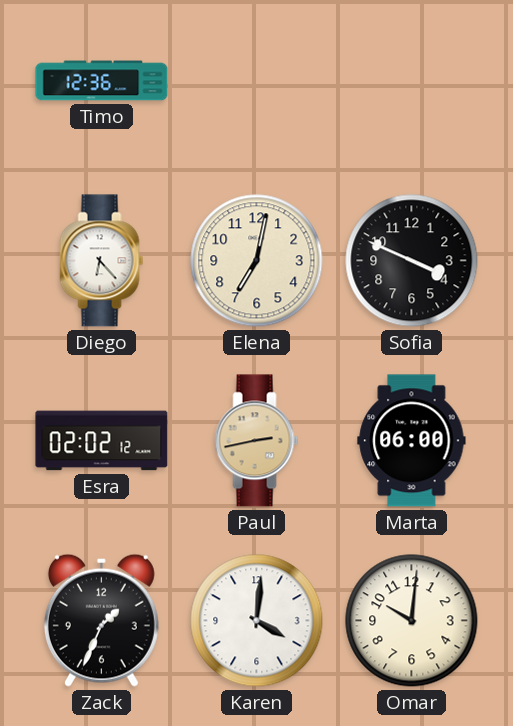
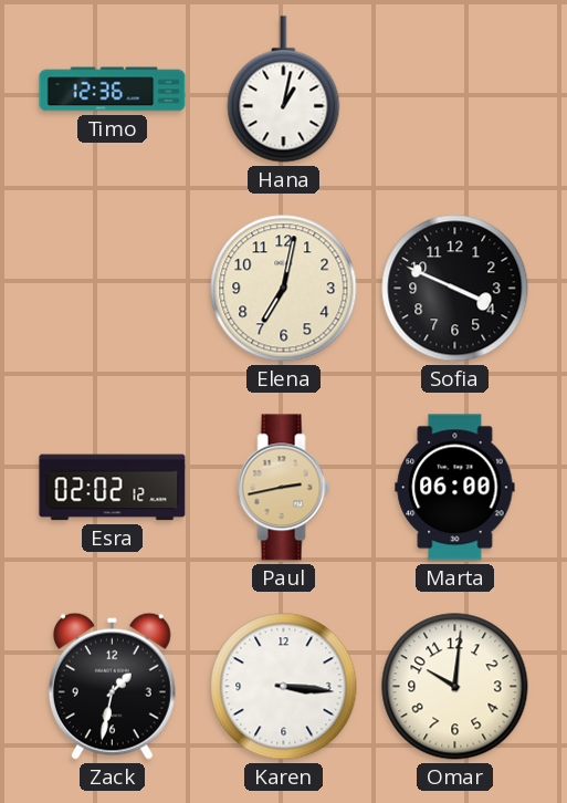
Hana: none -> 1:02
Diego: 6:23 -> none
Zack: 1:34 -> 1:32
Karen: 4:01 -> 3:16
